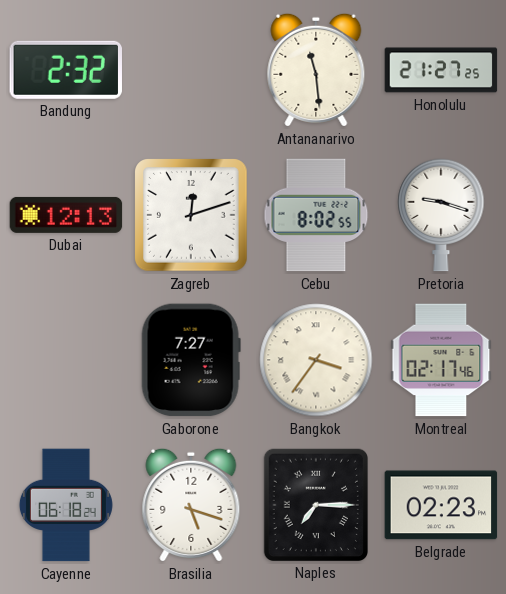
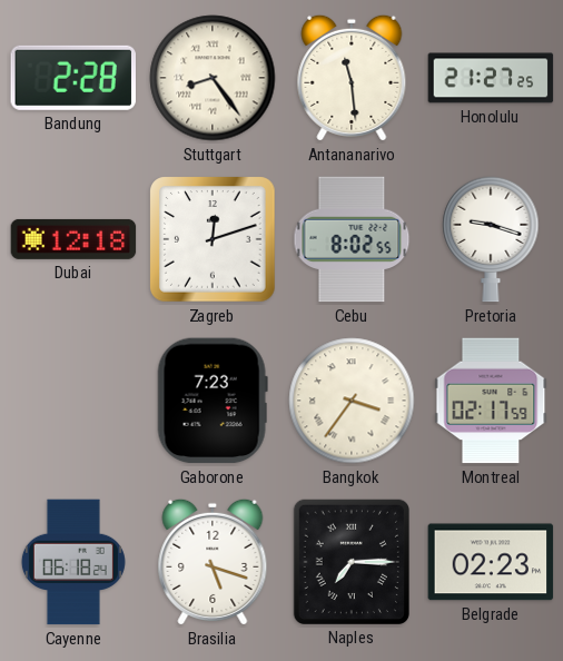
Bandung: 2:32 -> 2:28
Stuttgart: none -> 8:24
Dubai: 12:13 -> 12:18
Gaborone: 7:27 -> 7:23
Montreal: 02:17:46 -> 02:17:59
